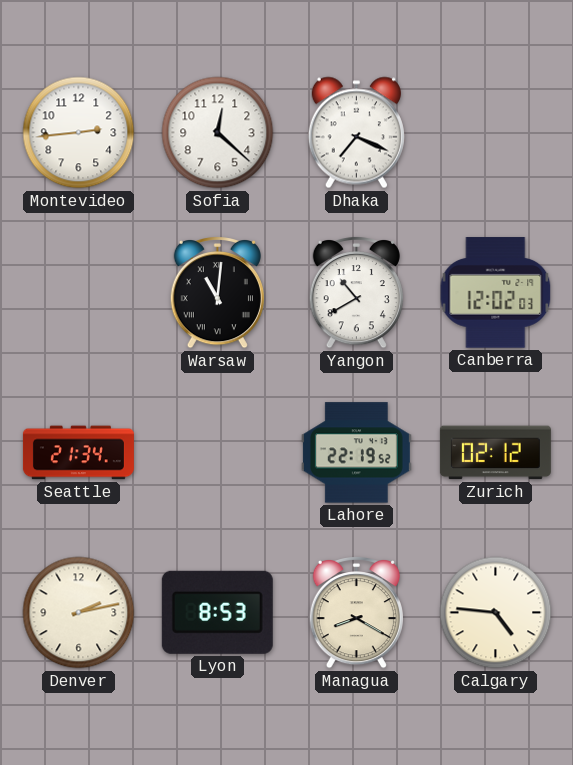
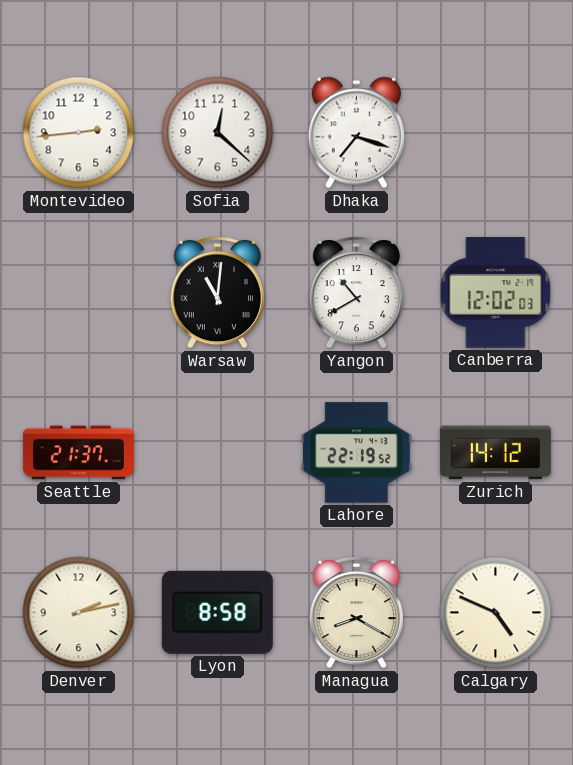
Dhaka: 7:19 -> 7:18
Seattle: 21:34 -> 21:37
Zurich: 02:12 -> 14:12
Lyon: 8:53 -> 8:58
Calgary: 4:46 -> 4:49
